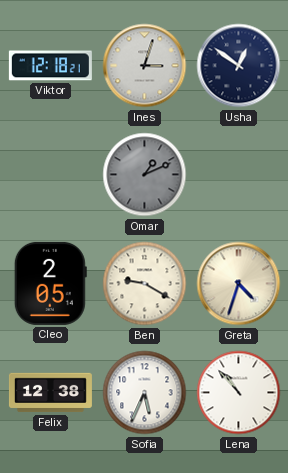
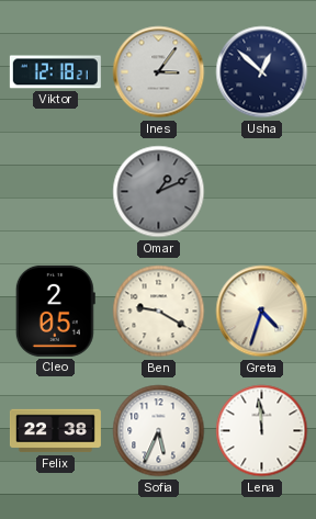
Ines: 3:03 -> 3:06
Usha: 12:51 -> 12:52
Felix: 12:38 -> 22:38
Lena: 10:53 -> 11:59
